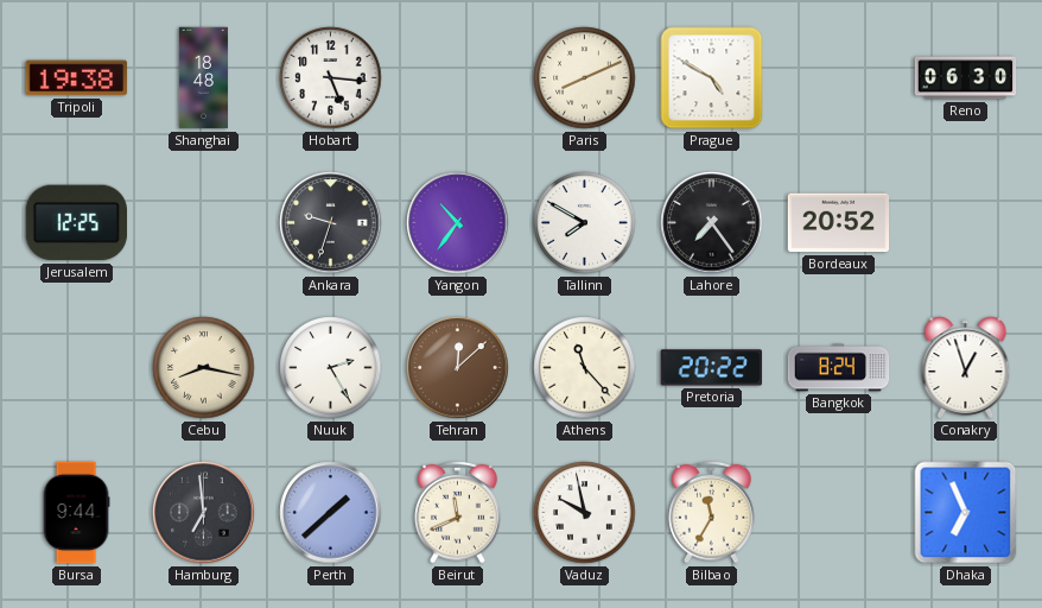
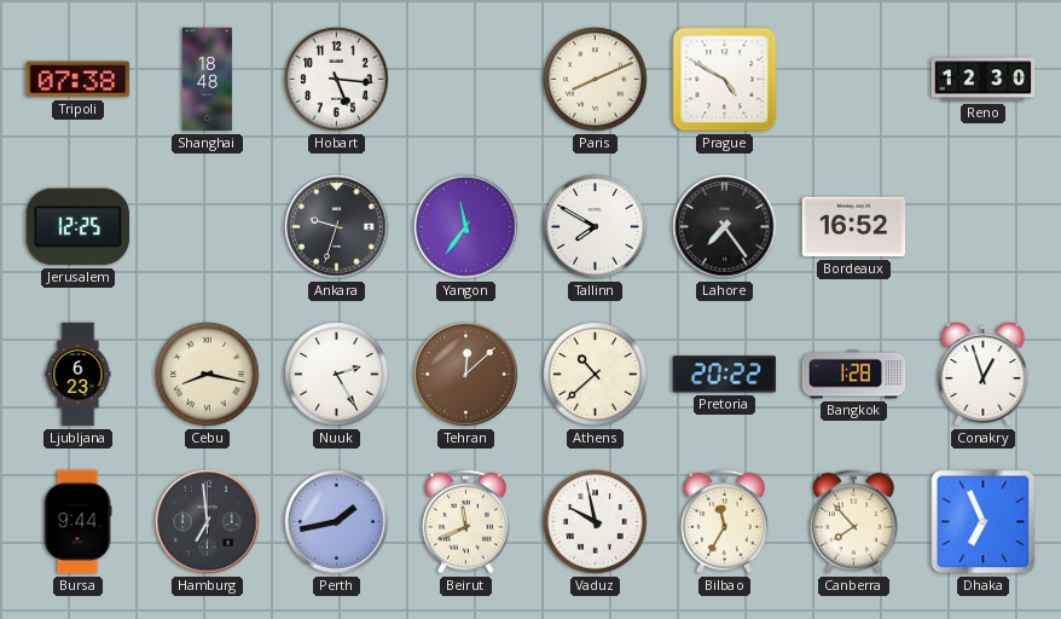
Tripoli: 19:38 -> 07:38
Reno: 06:30 -> 12:30
Yangon: 10:36 -> 11:36
Bordeaux: 20:52 -> 16:52
Ljubljana: none -> 6:23
Athens: 11:23 -> 10:38
Bangkok: 8:24 -> 1:28
Perth: 1:38 -> 1:43
Canberra: none -> 7:53
